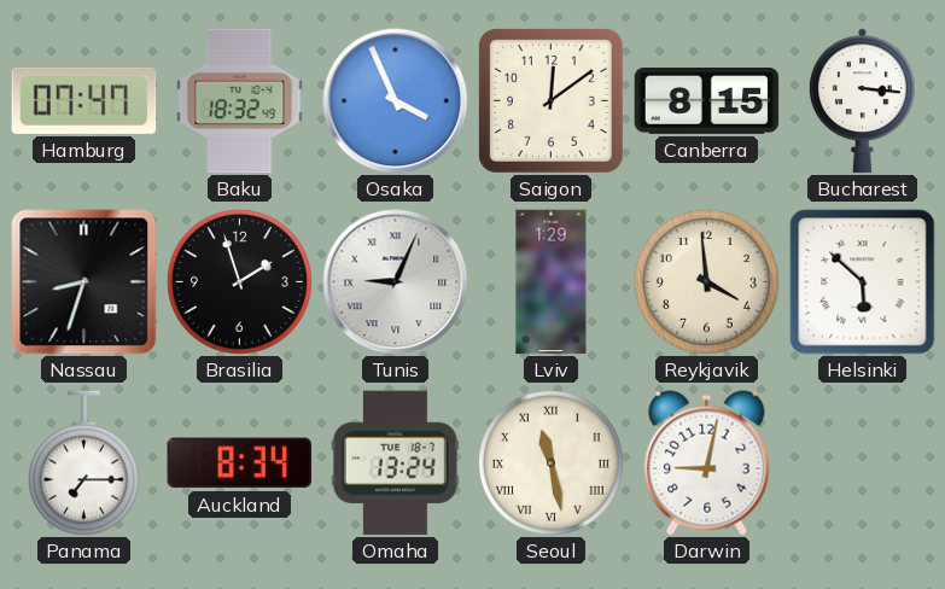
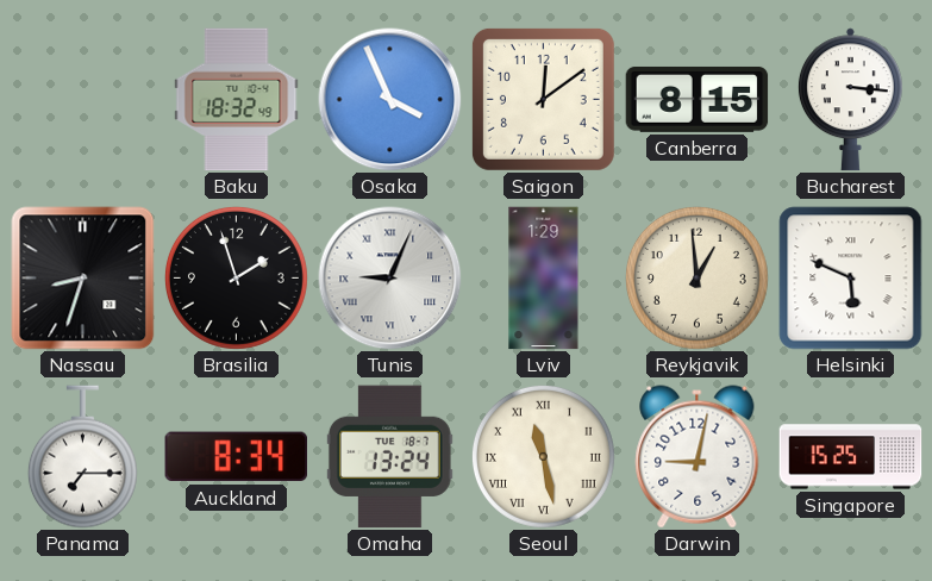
Hamburg: 07:47 -> none
Reykjavik: 3:59 -> 12:59
Helsinki: 5:52 -> 5:49
Singapore: none -> 15:25
